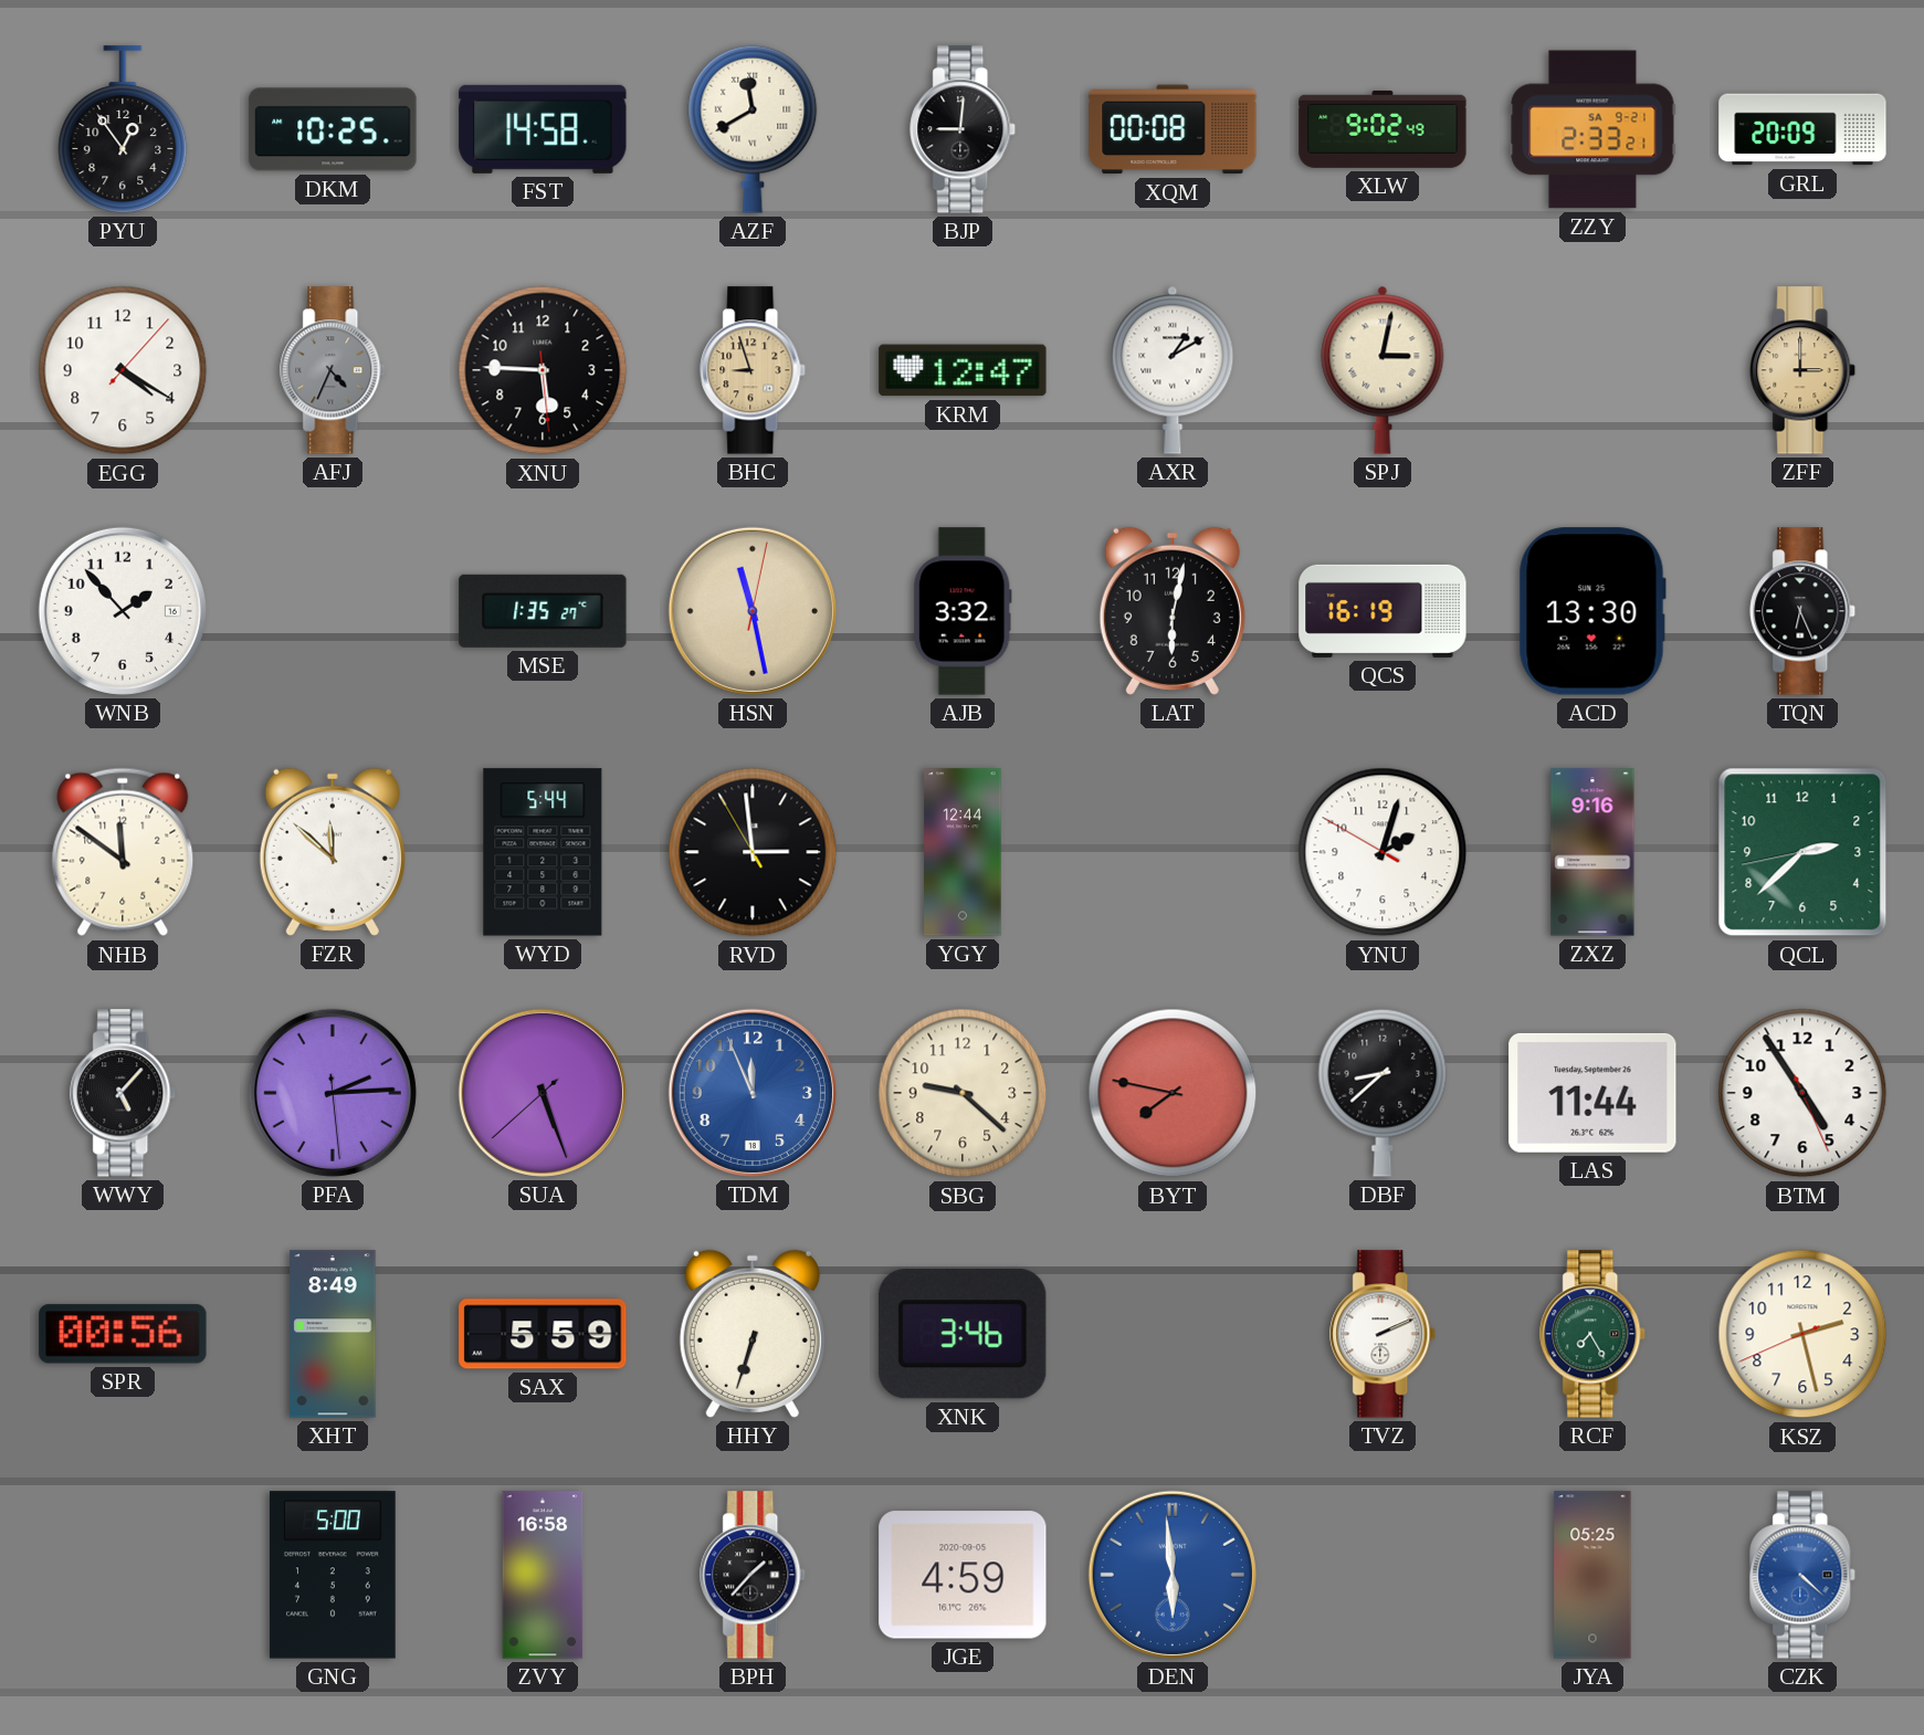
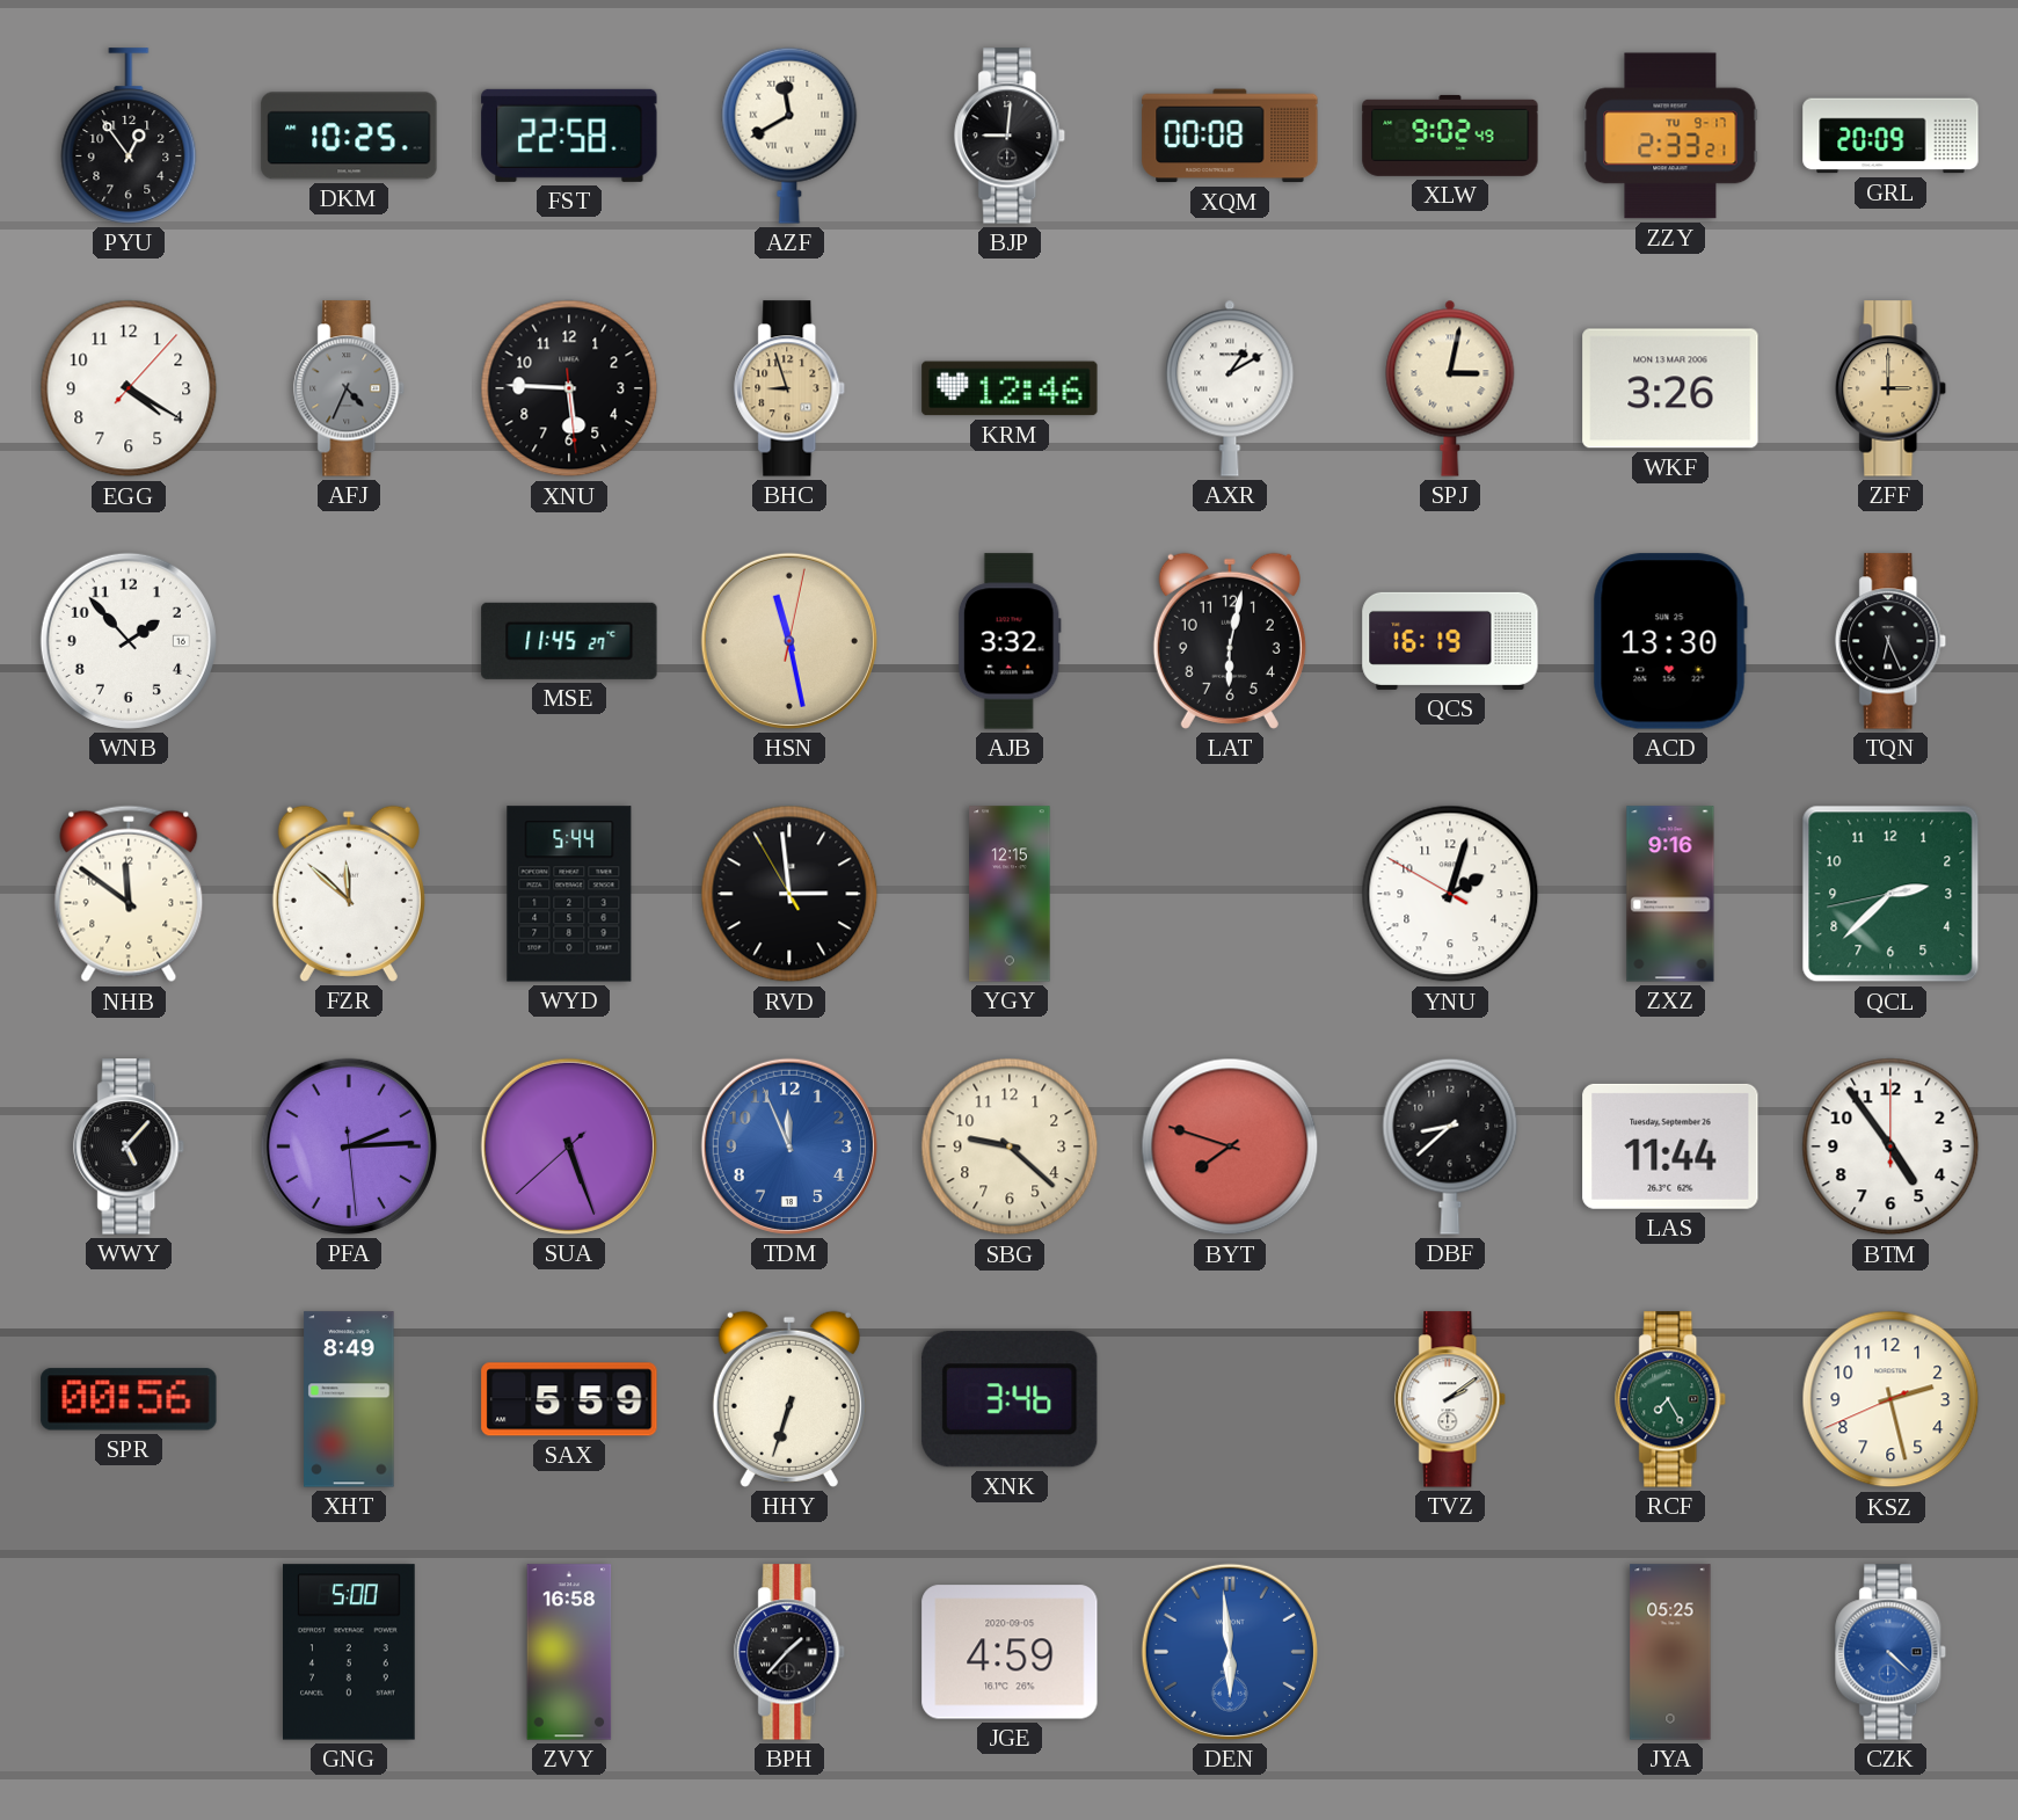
FST: 14:58 -> 22:58
ZZY date: SA 9-21 -> TU 9-17
KRM: 12:47 -> 12:46
WKF: none -> 3:26
MSE: 1:35 -> 11:45
YGY: 12:44 -> 12:15
BYT: 7:47 -> 7:48
BTM: 4:54:26 -> 4:54:00
TVZ: 2:11 -> 2:09
